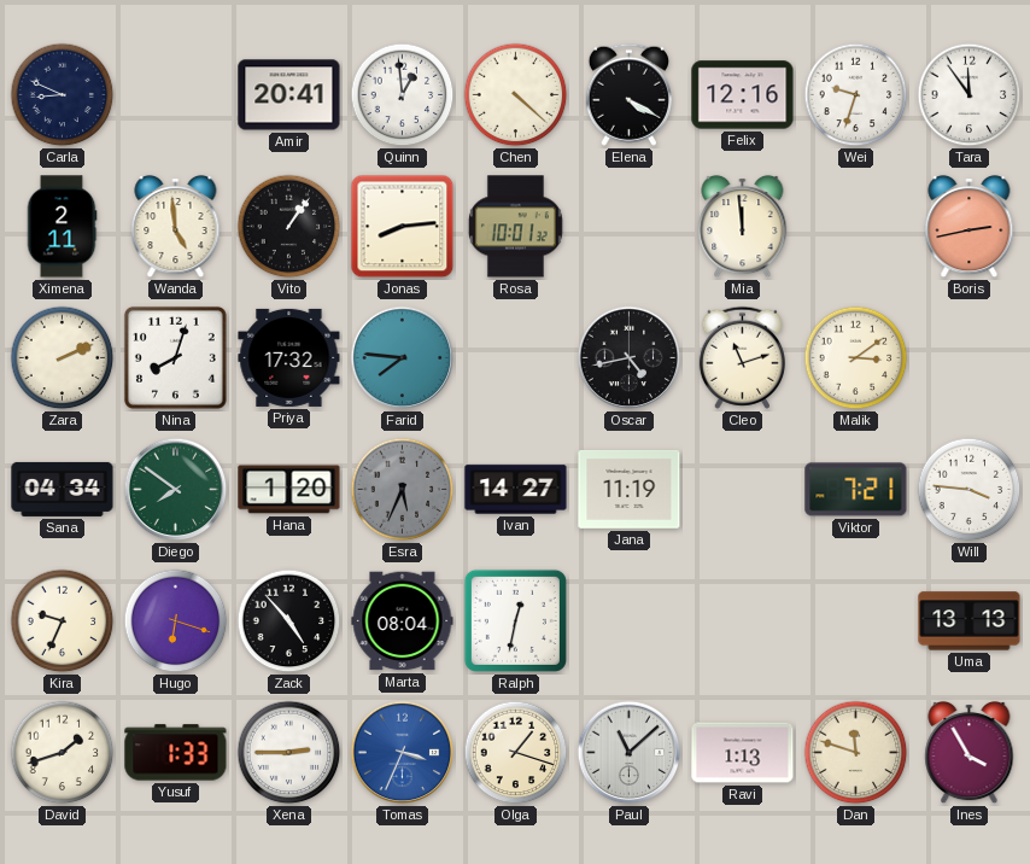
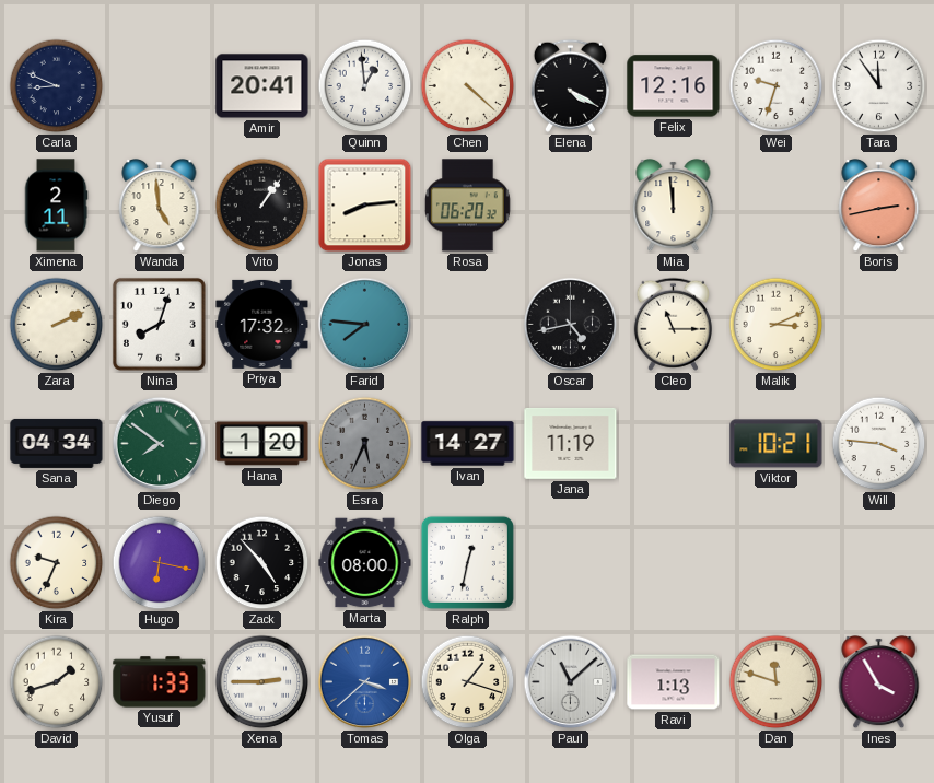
Rosa: 10:01 -> 06:20
Cleo: 11:12 -> 11:15
Malik: 3:09 -> 3:11
Viktor: 7:21 -> 10:21
Hugo: 6:18 -> 6:17
Marta: 08:04 -> 08:00
Uma: 13:13 -> none
Tomas: 3:34 -> 3:38
